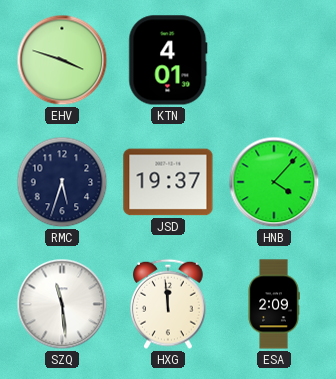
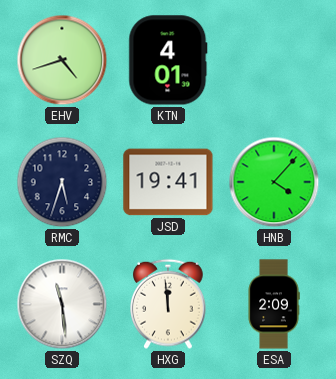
EHV: 3:48 -> 4:42
JSD: 19:37 -> 19:41
